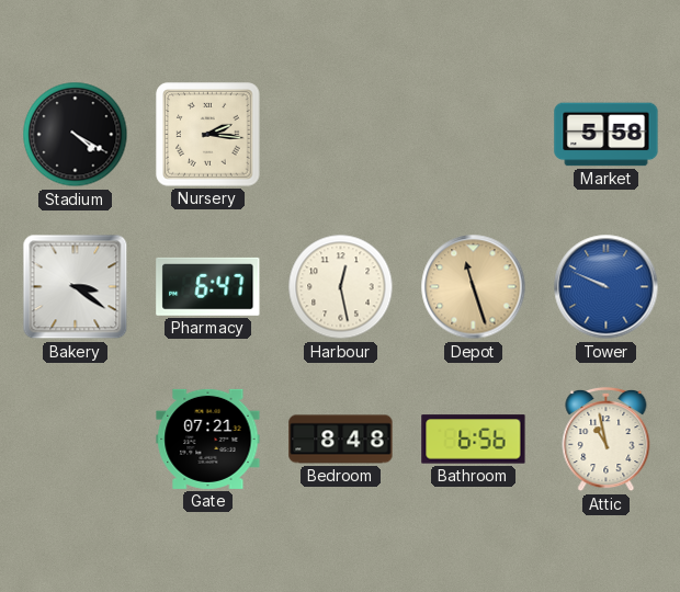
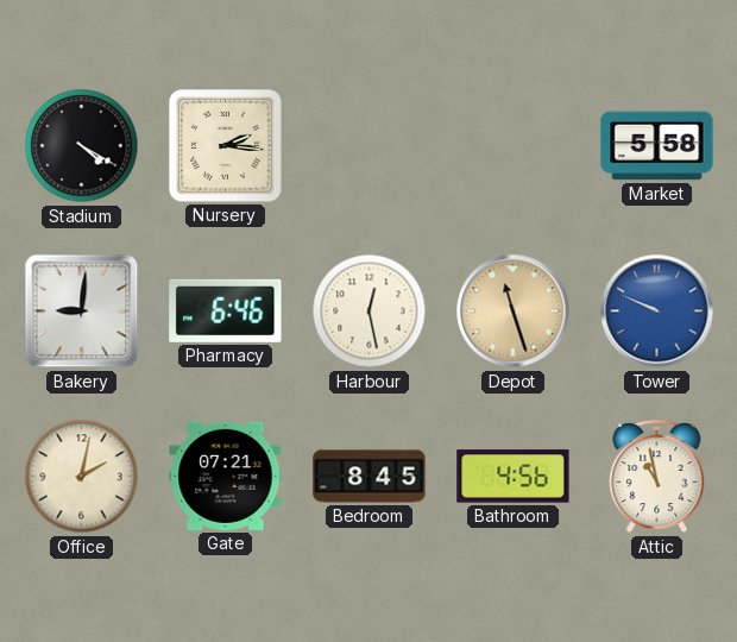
Bakery: 3:21 -> 9:01
Pharmacy: 6:47 -> 6:46
Office: none -> 2:02
Bedroom: 8:48 -> 8:45
Bathroom: 6:56 -> 4:56
